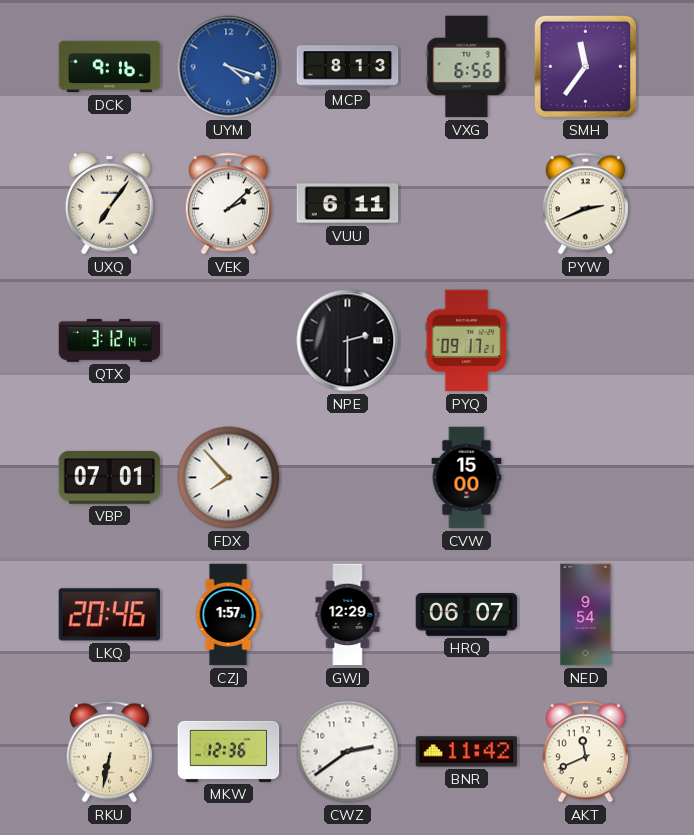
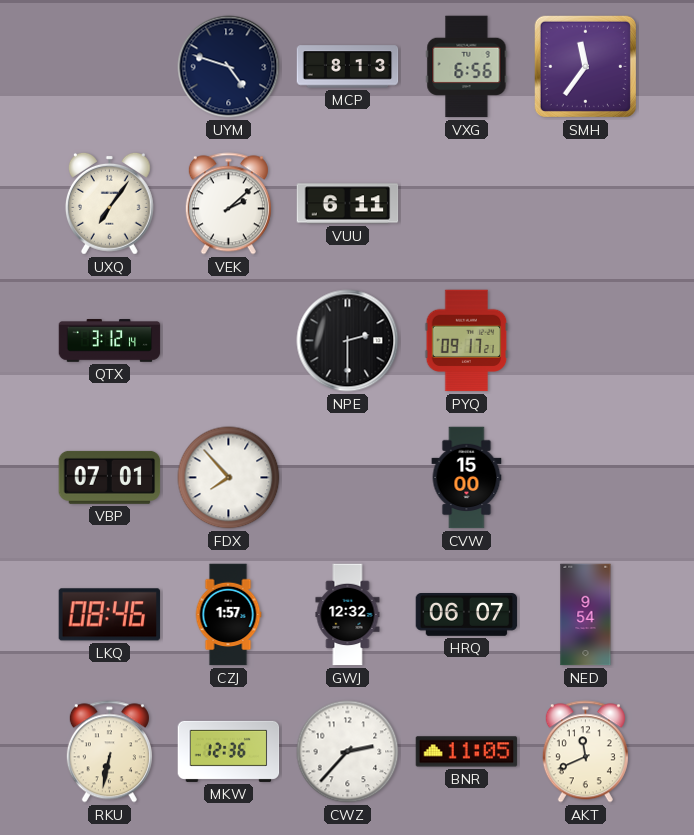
DCK: 9:16 -> none
UYM: 4:18 -> 4:48
UYM dial: blue -> navy
PYW: 2:41 -> none
LKQ: 20:46 -> 08:46
GWJ: 12:29 -> 12:32
CWZ: 2:39 -> 2:37
BNR: 11:42 -> 11:05
